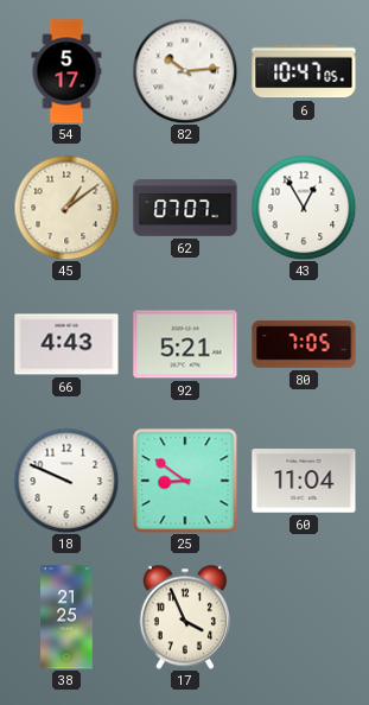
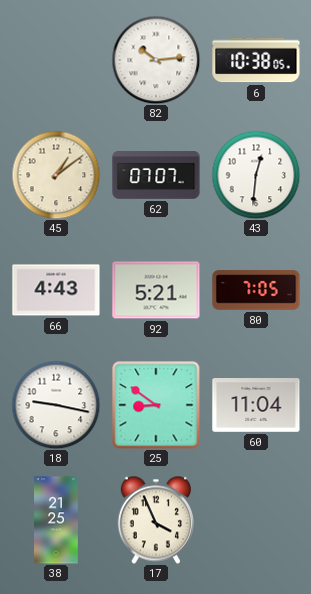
54: 5:17 -> none
6: 10:47 -> 10:38
43: 12:55 -> 12:31
18: 9:49 -> 9:17
